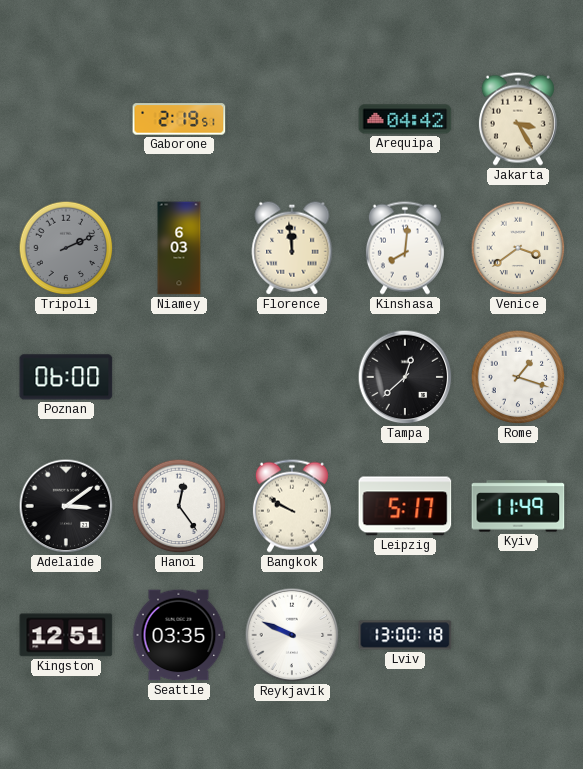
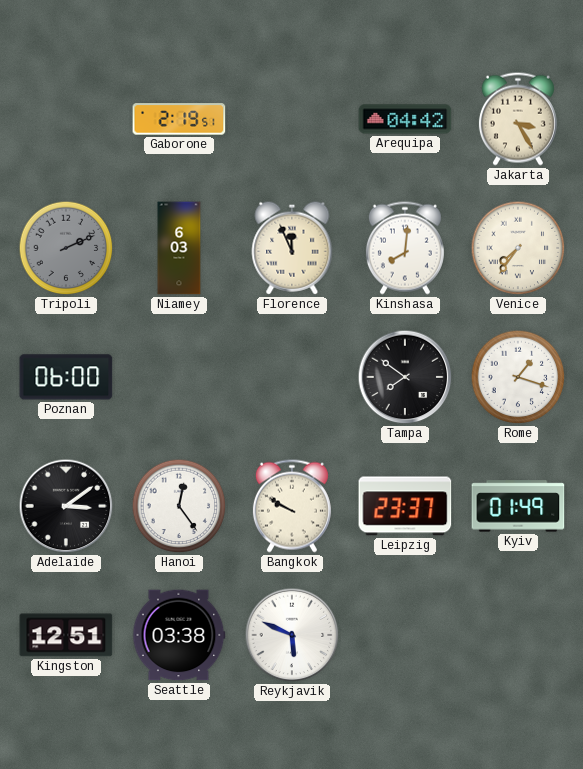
Florence: 11:59 -> 11:56
Venice: 3:39 -> 7:36
Tampa: 12:38 -> 7:51
Leipzig: 5:17 -> 23:37
Kyiv: 11:49 -> 01:49
Seattle: 03:35 -> 03:38
Reykjavik: 9:49 -> 5:49
Lviv: 13:00 -> none
